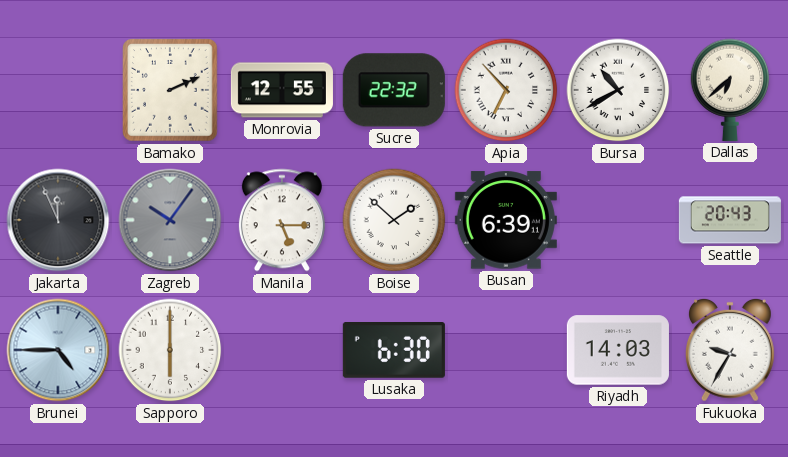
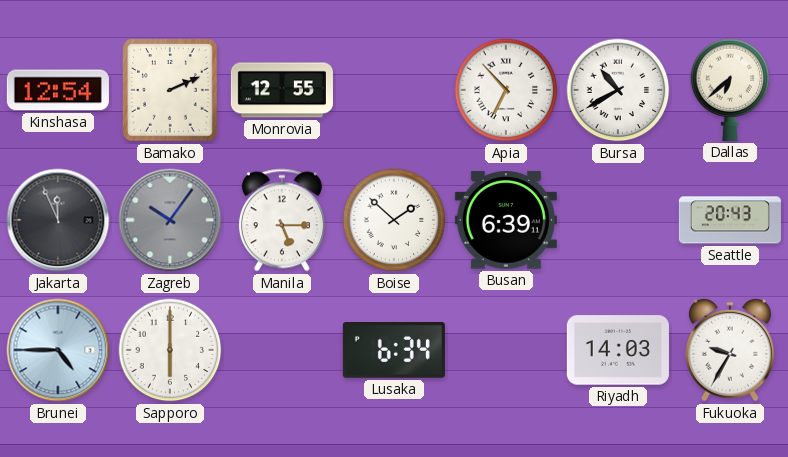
Kinshasa: none -> 12:54
Sucre: 22:32 -> none
Lusaka: 6:30 -> 6:34
